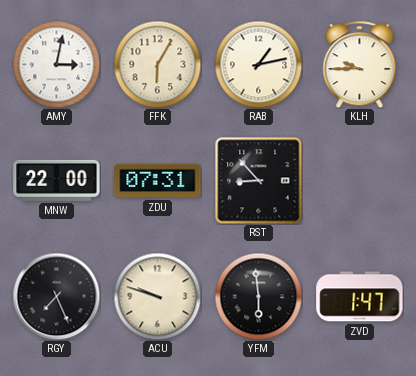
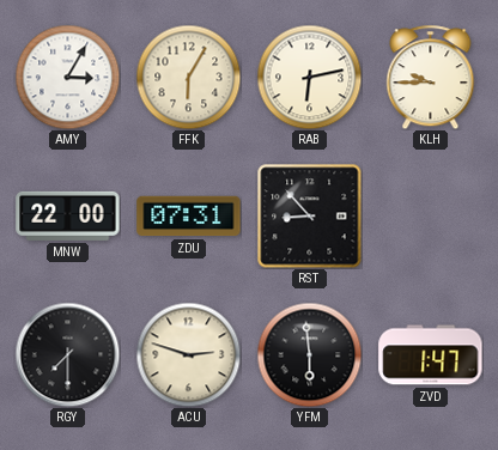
AMY: 3:02 -> 3:05
RAB: 1:13 -> 6:13
RGY: 7:26 -> 7:30
ACU: 9:48 -> 2:48
